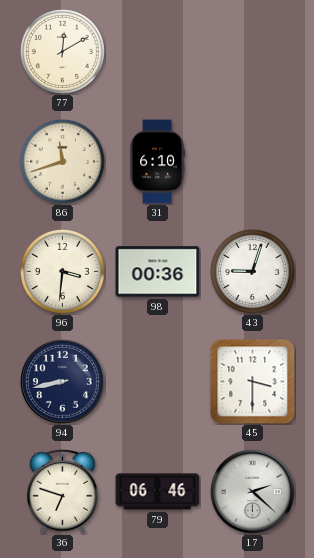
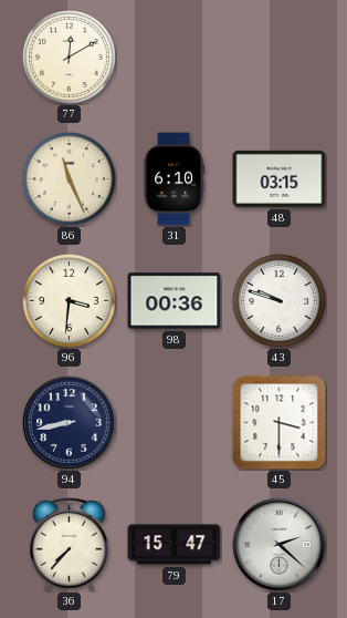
86: 11:42 -> 11:26
48: none -> 03:15
43: 9:03 -> 9:48
36: 6:48 -> 7:37
79: 06:46 -> 15:47
